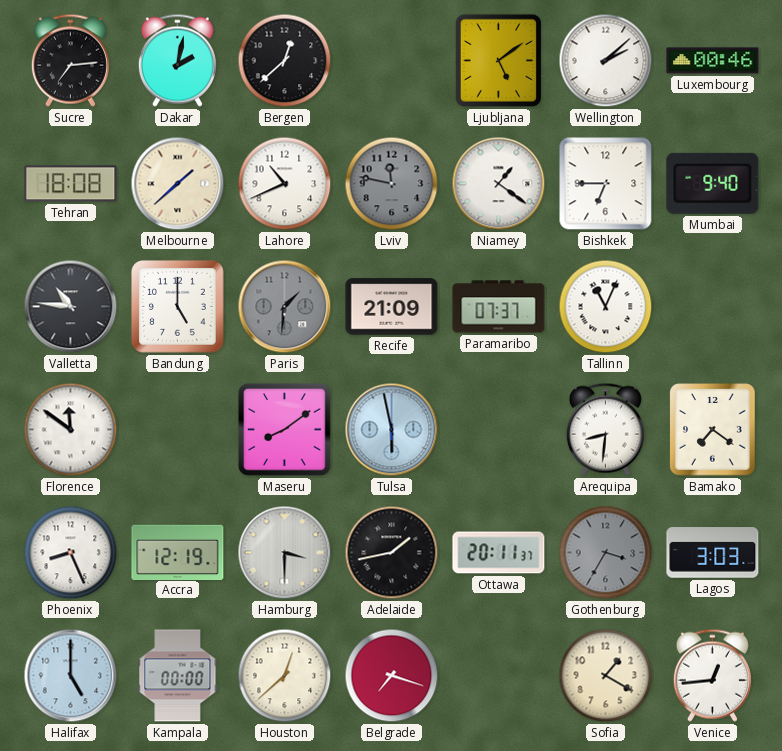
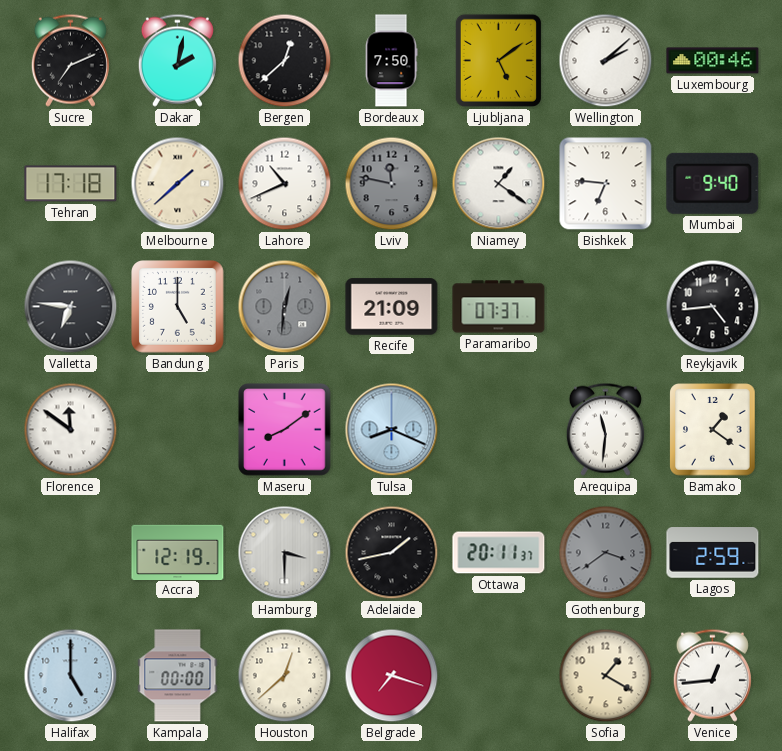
Sucre: 7:14 -> 7:11
Bordeaux: none -> 7:50
Tehran: 18:08 -> 17:18
Bishkek: 6:45 -> 6:46
Valletta: 10:46 -> 6:46
Paris: 1:31 -> 12:31
Tallinn: 11:04 -> none
Reykjavik: none -> 4:44
Tulsa: 5:58 -> 8:19
Arequipa: 8:31 -> 11:31
Bamako: 7:21 -> 1:21
Phoenix: 8:26 -> none
Gothenburg: 3:35 -> 3:39
Lagos: 3:03 -> 2:59
